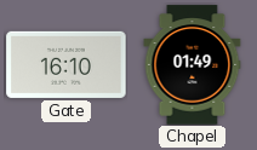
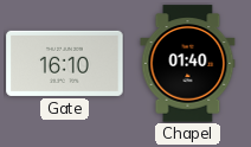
Chapel: 01:49 -> 01:40
